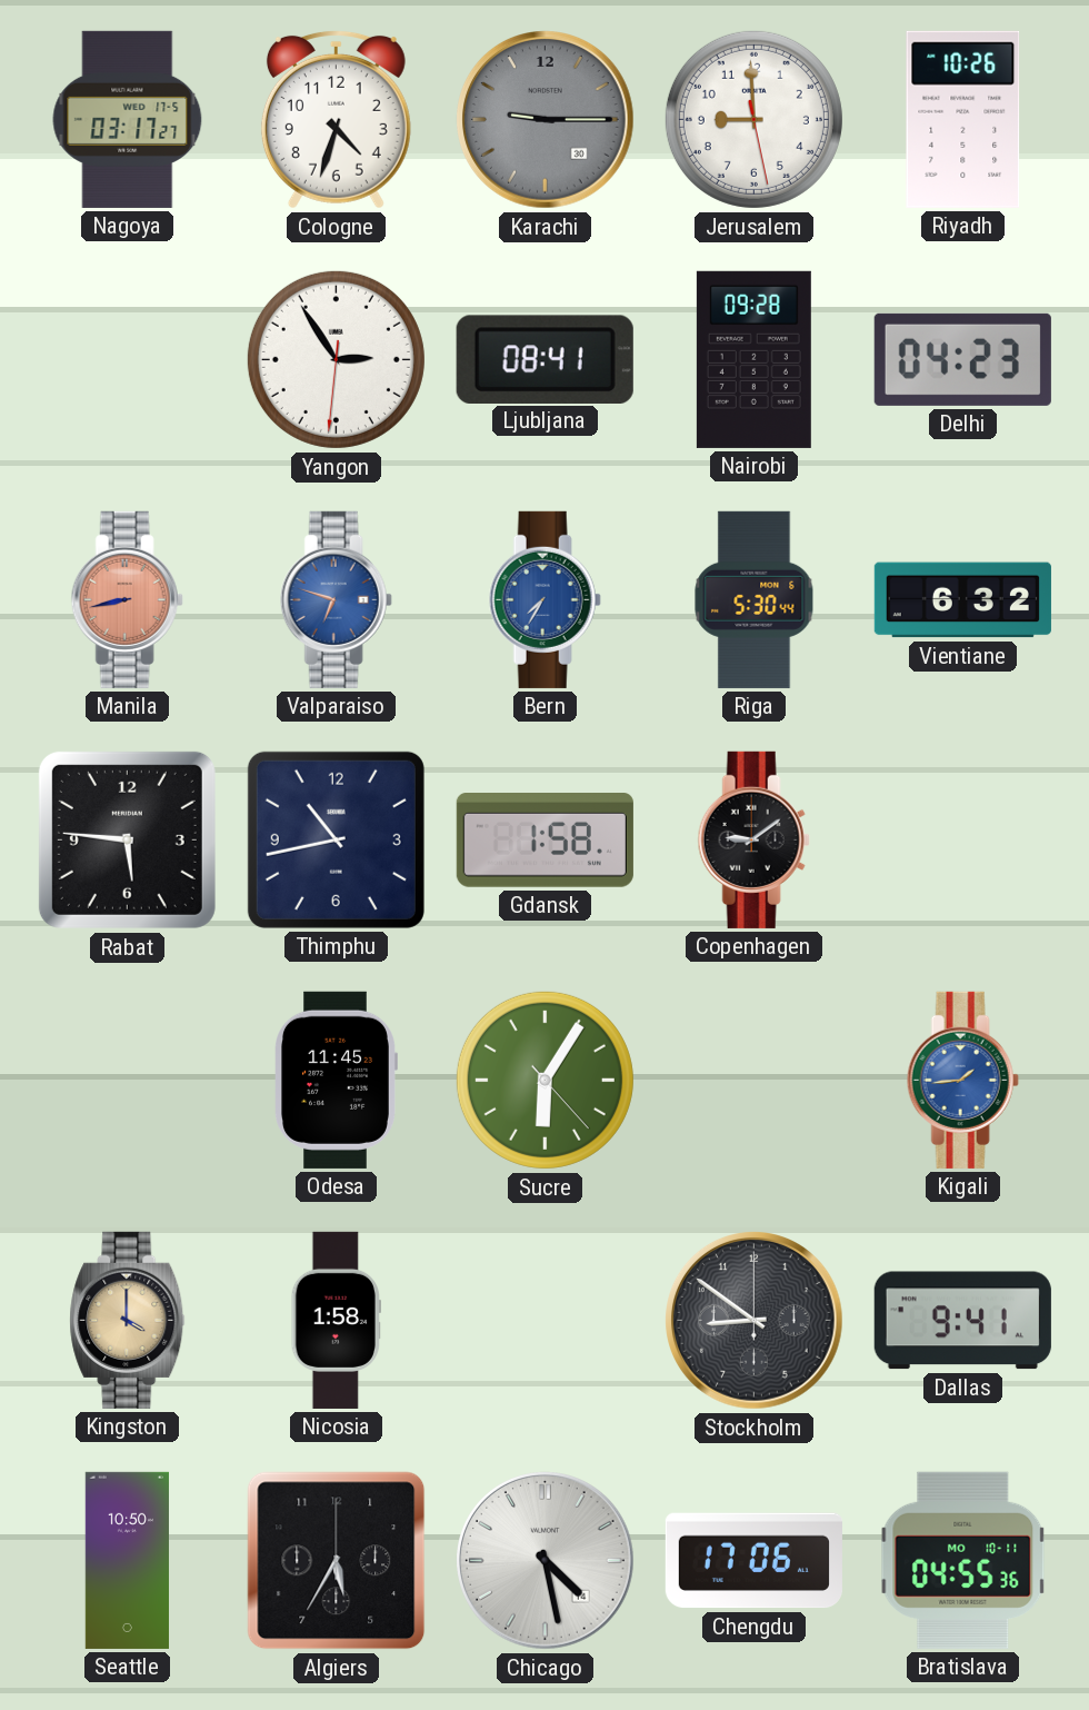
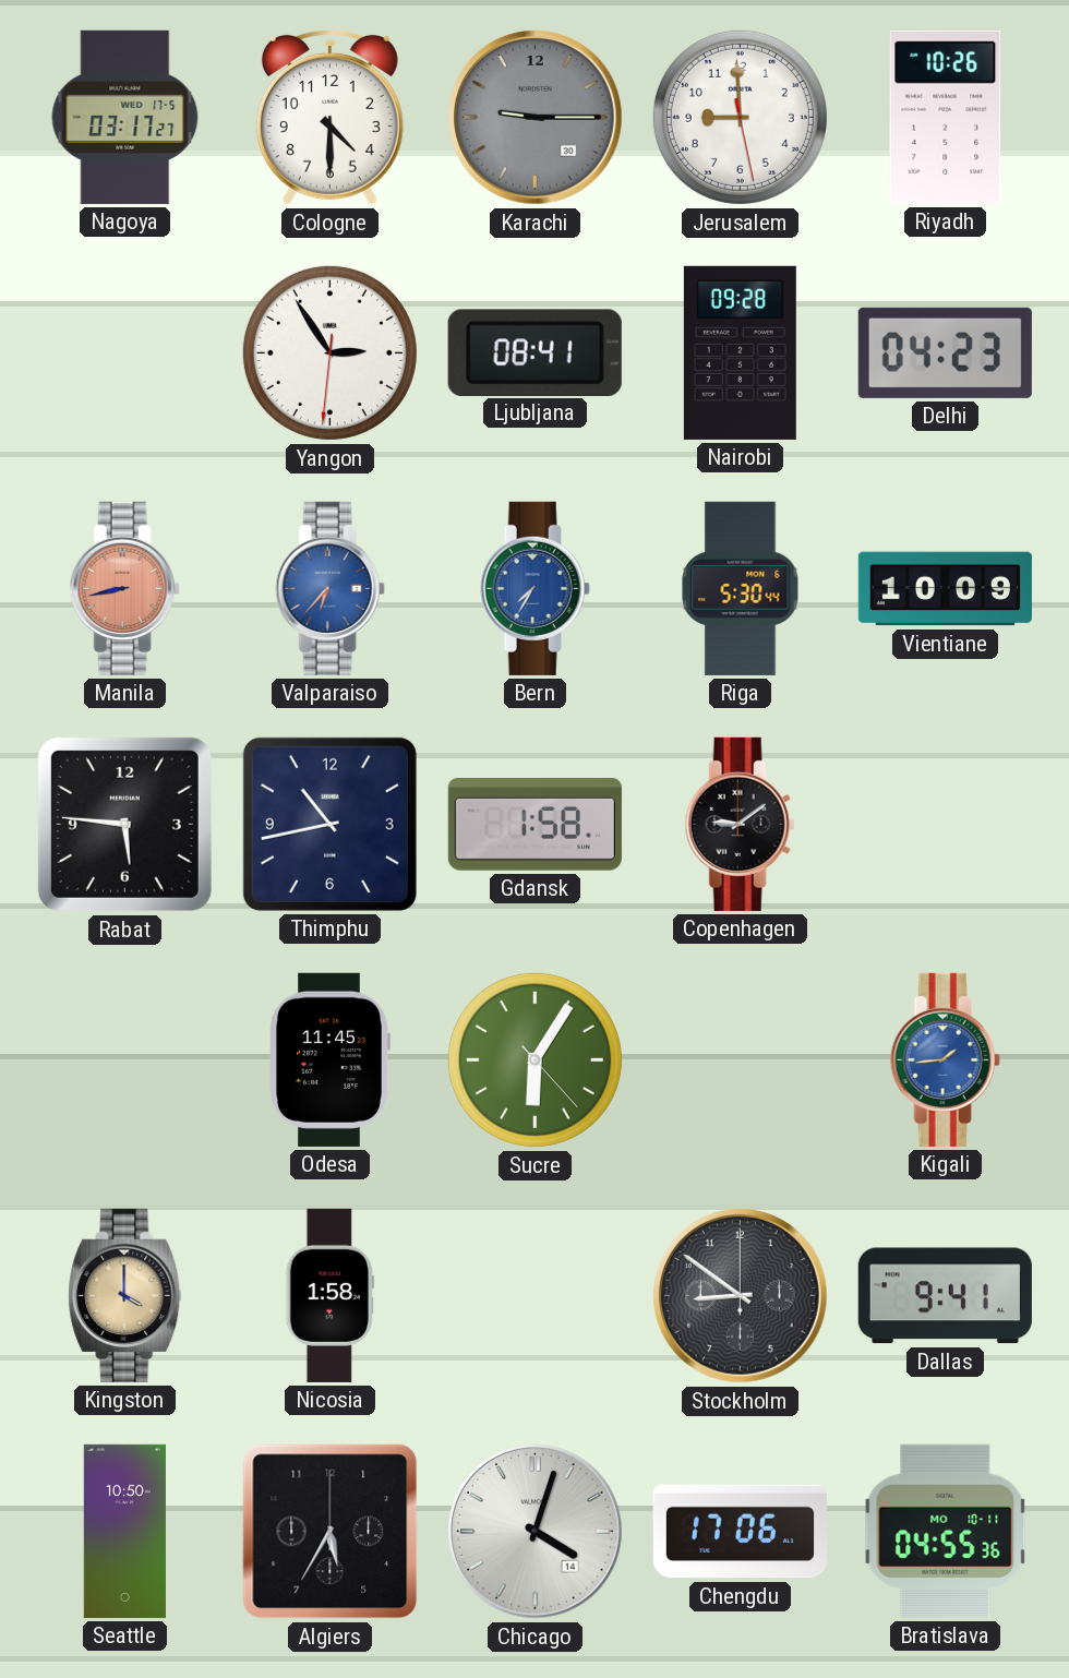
Cologne: 4:33 -> 4:30
Valparaiso: 6:48 -> 6:37
Vientiane: 6:32 -> 10:09
Chicago: 4:28 -> 4:03
